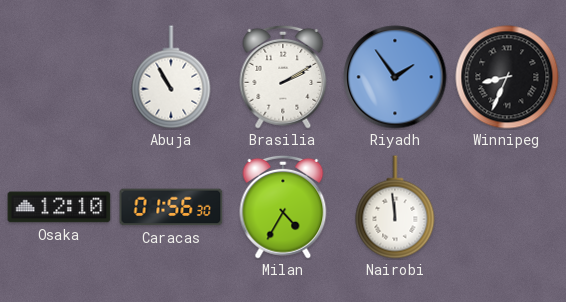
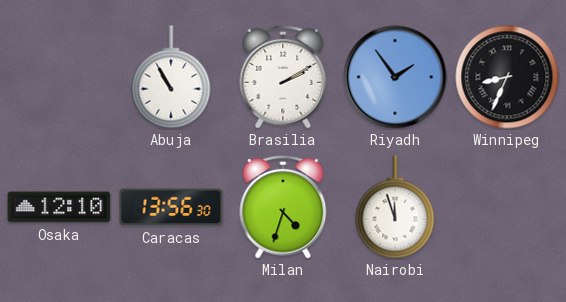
Caracas: 01:56 -> 13:56
Milan: 4:35 -> 4:33
Nairobi: 11:59 -> 11:57
